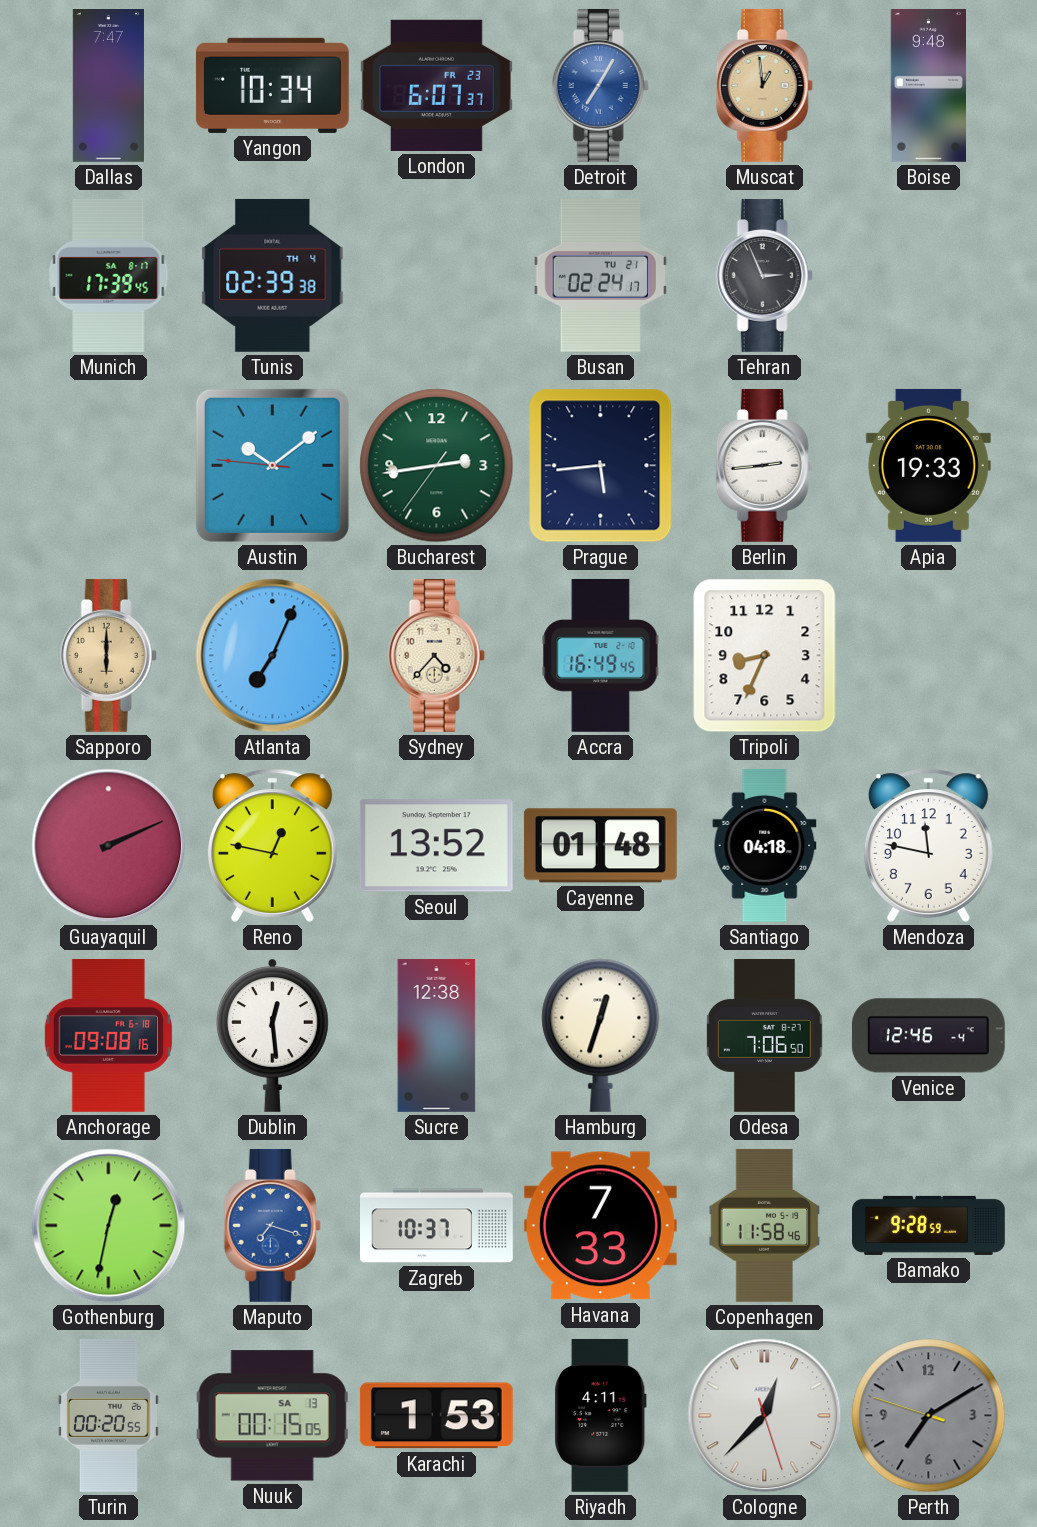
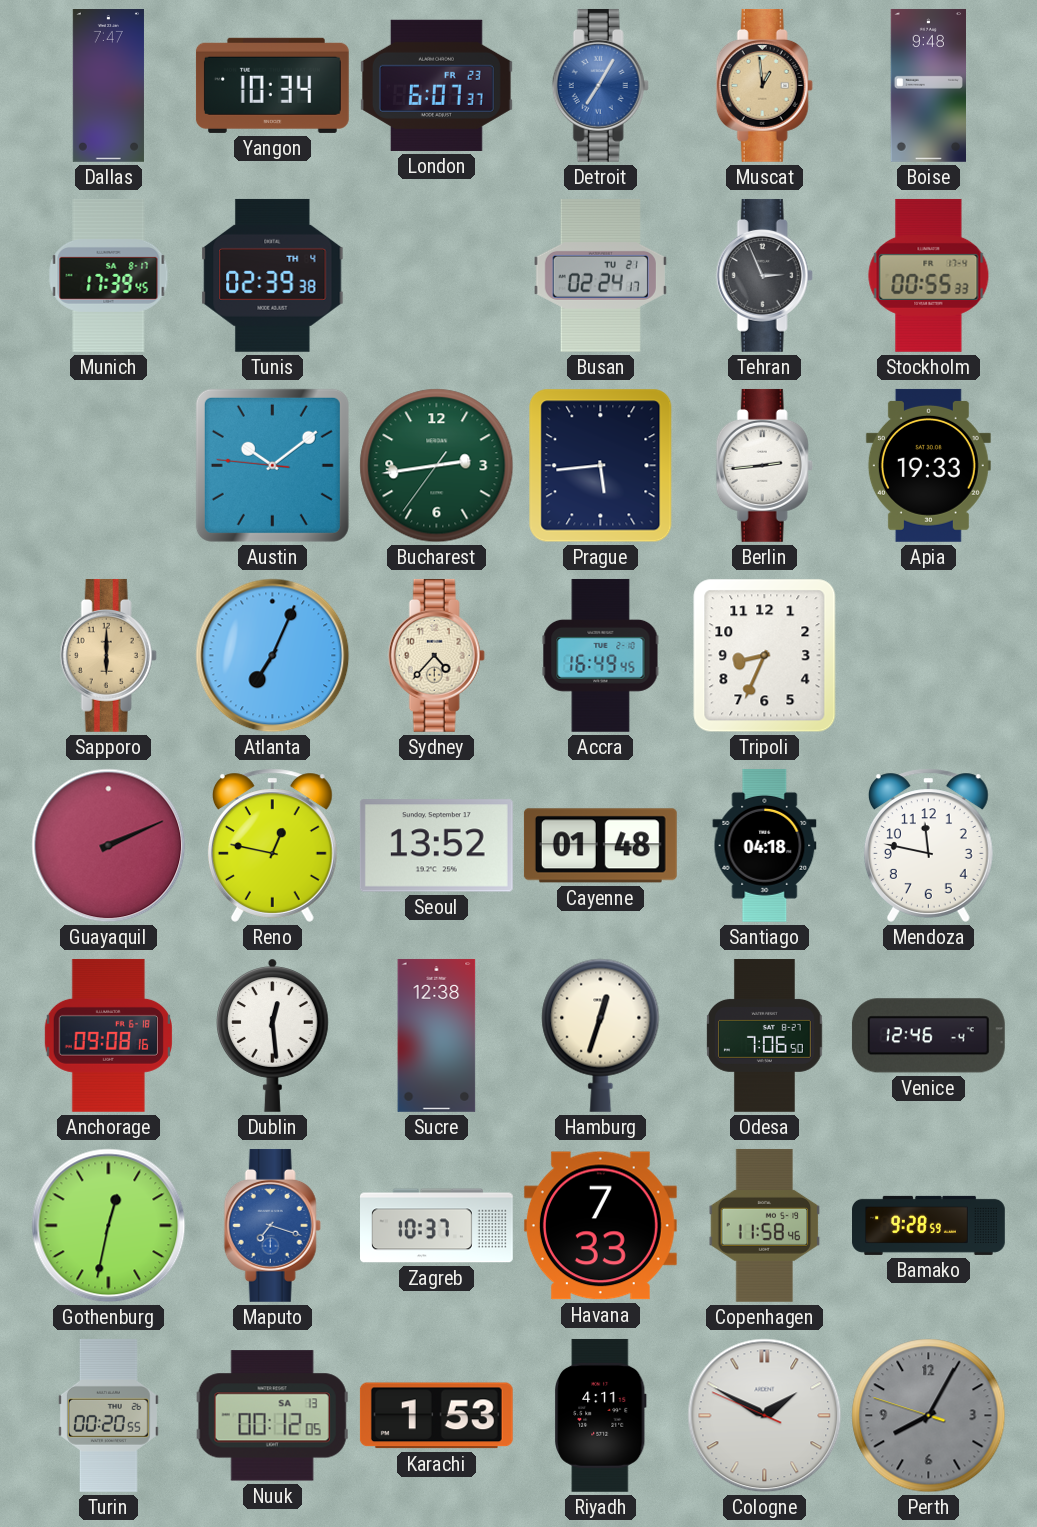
Stockholm: none -> 00:55
Nuuk: 00:15 -> 00:12
Cologne: 12:37 -> 1:49
Perth: 7:09 -> 8:04
